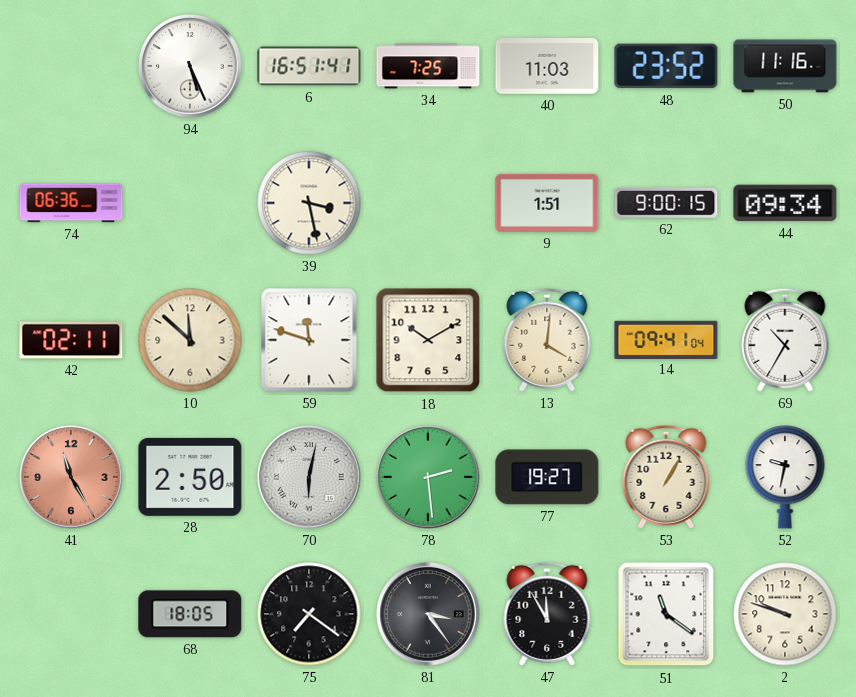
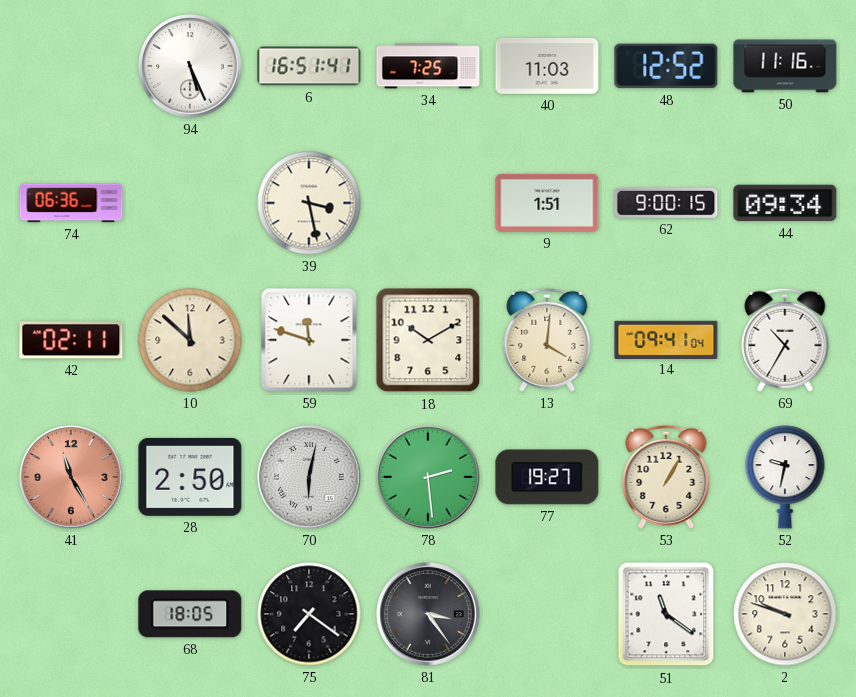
48: 23:52 -> 12:52
47: 11:55 -> none
